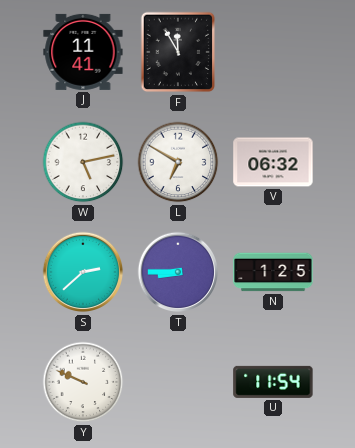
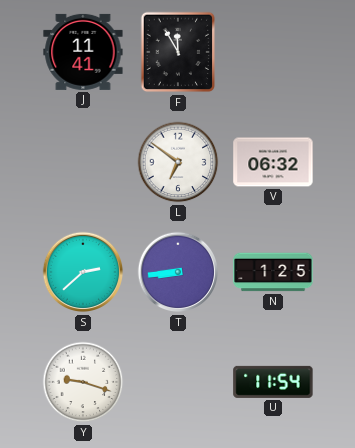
W: 5:13 -> none
L: 6:50 -> 6:51
T: 8:45 -> 8:44
Y: 9:49 -> 9:18
